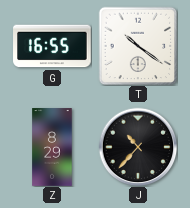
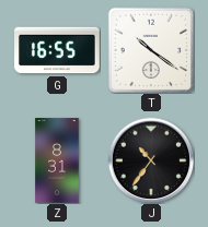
Z: 8:29 -> 8:31
J: 10:37 -> 10:36
